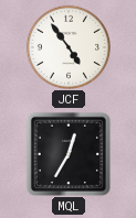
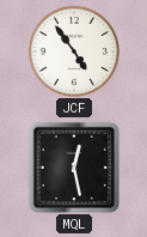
MQL: 12:35 -> 12:28
